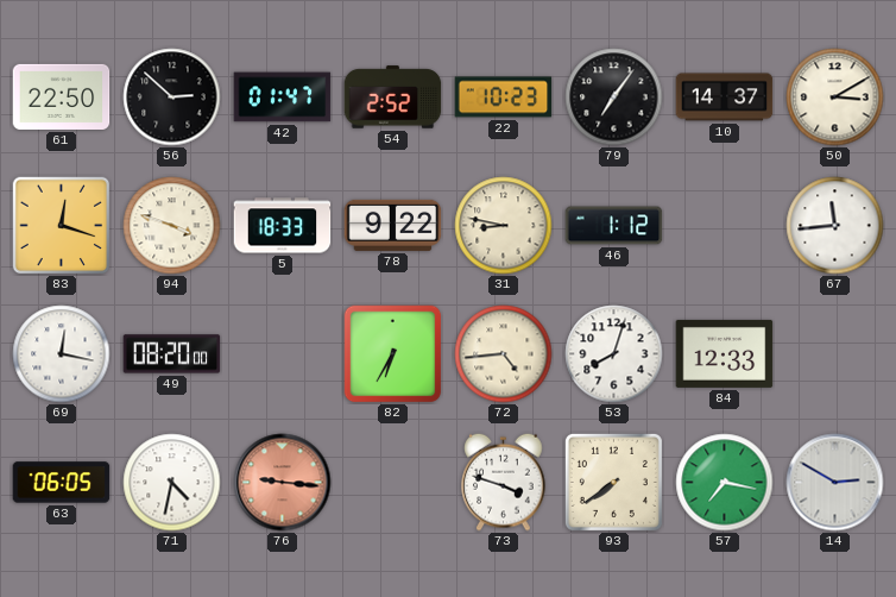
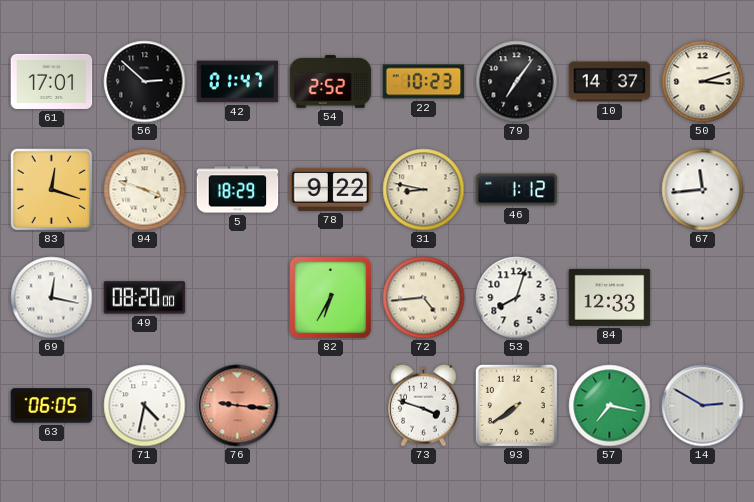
61: 22:50 -> 17:01
50: 3:10 -> 3:12
5: 18:33 -> 18:29
